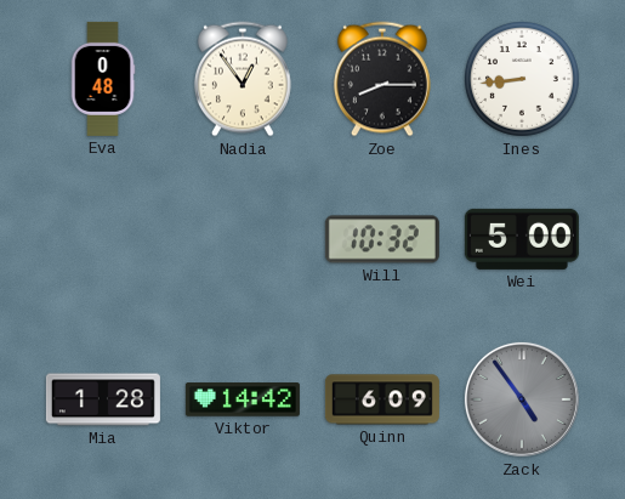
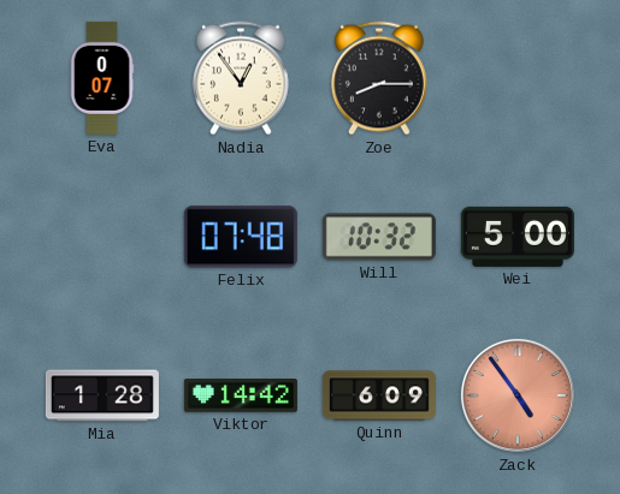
Eva: 0:48 -> 0:07
Ines: 8:44 -> none
Felix: none -> 07:48
Zack dial: grey -> salmon
